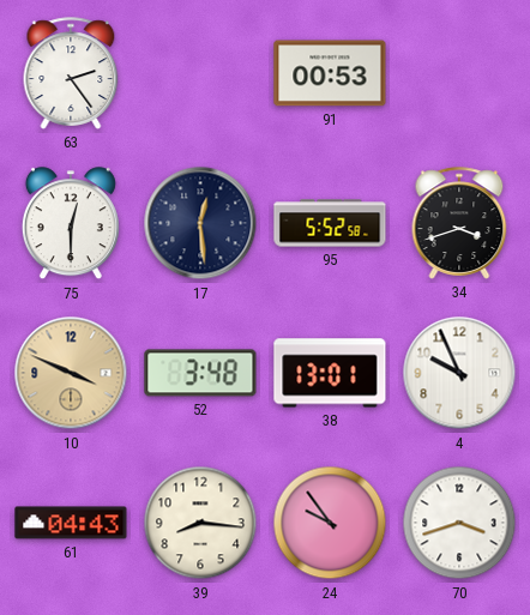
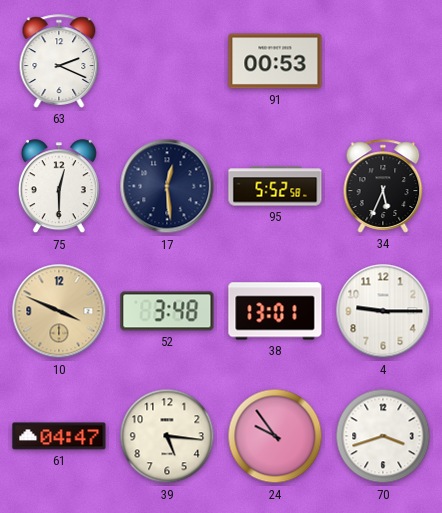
63: 2:24 -> 2:19
34: 3:42 -> 5:34
4: 9:56 -> 9:15
61: 04:43 -> 04:47
39: 8:16 -> 5:16
